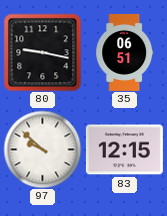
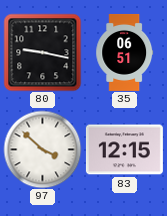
97: 9:52 -> 3:52
